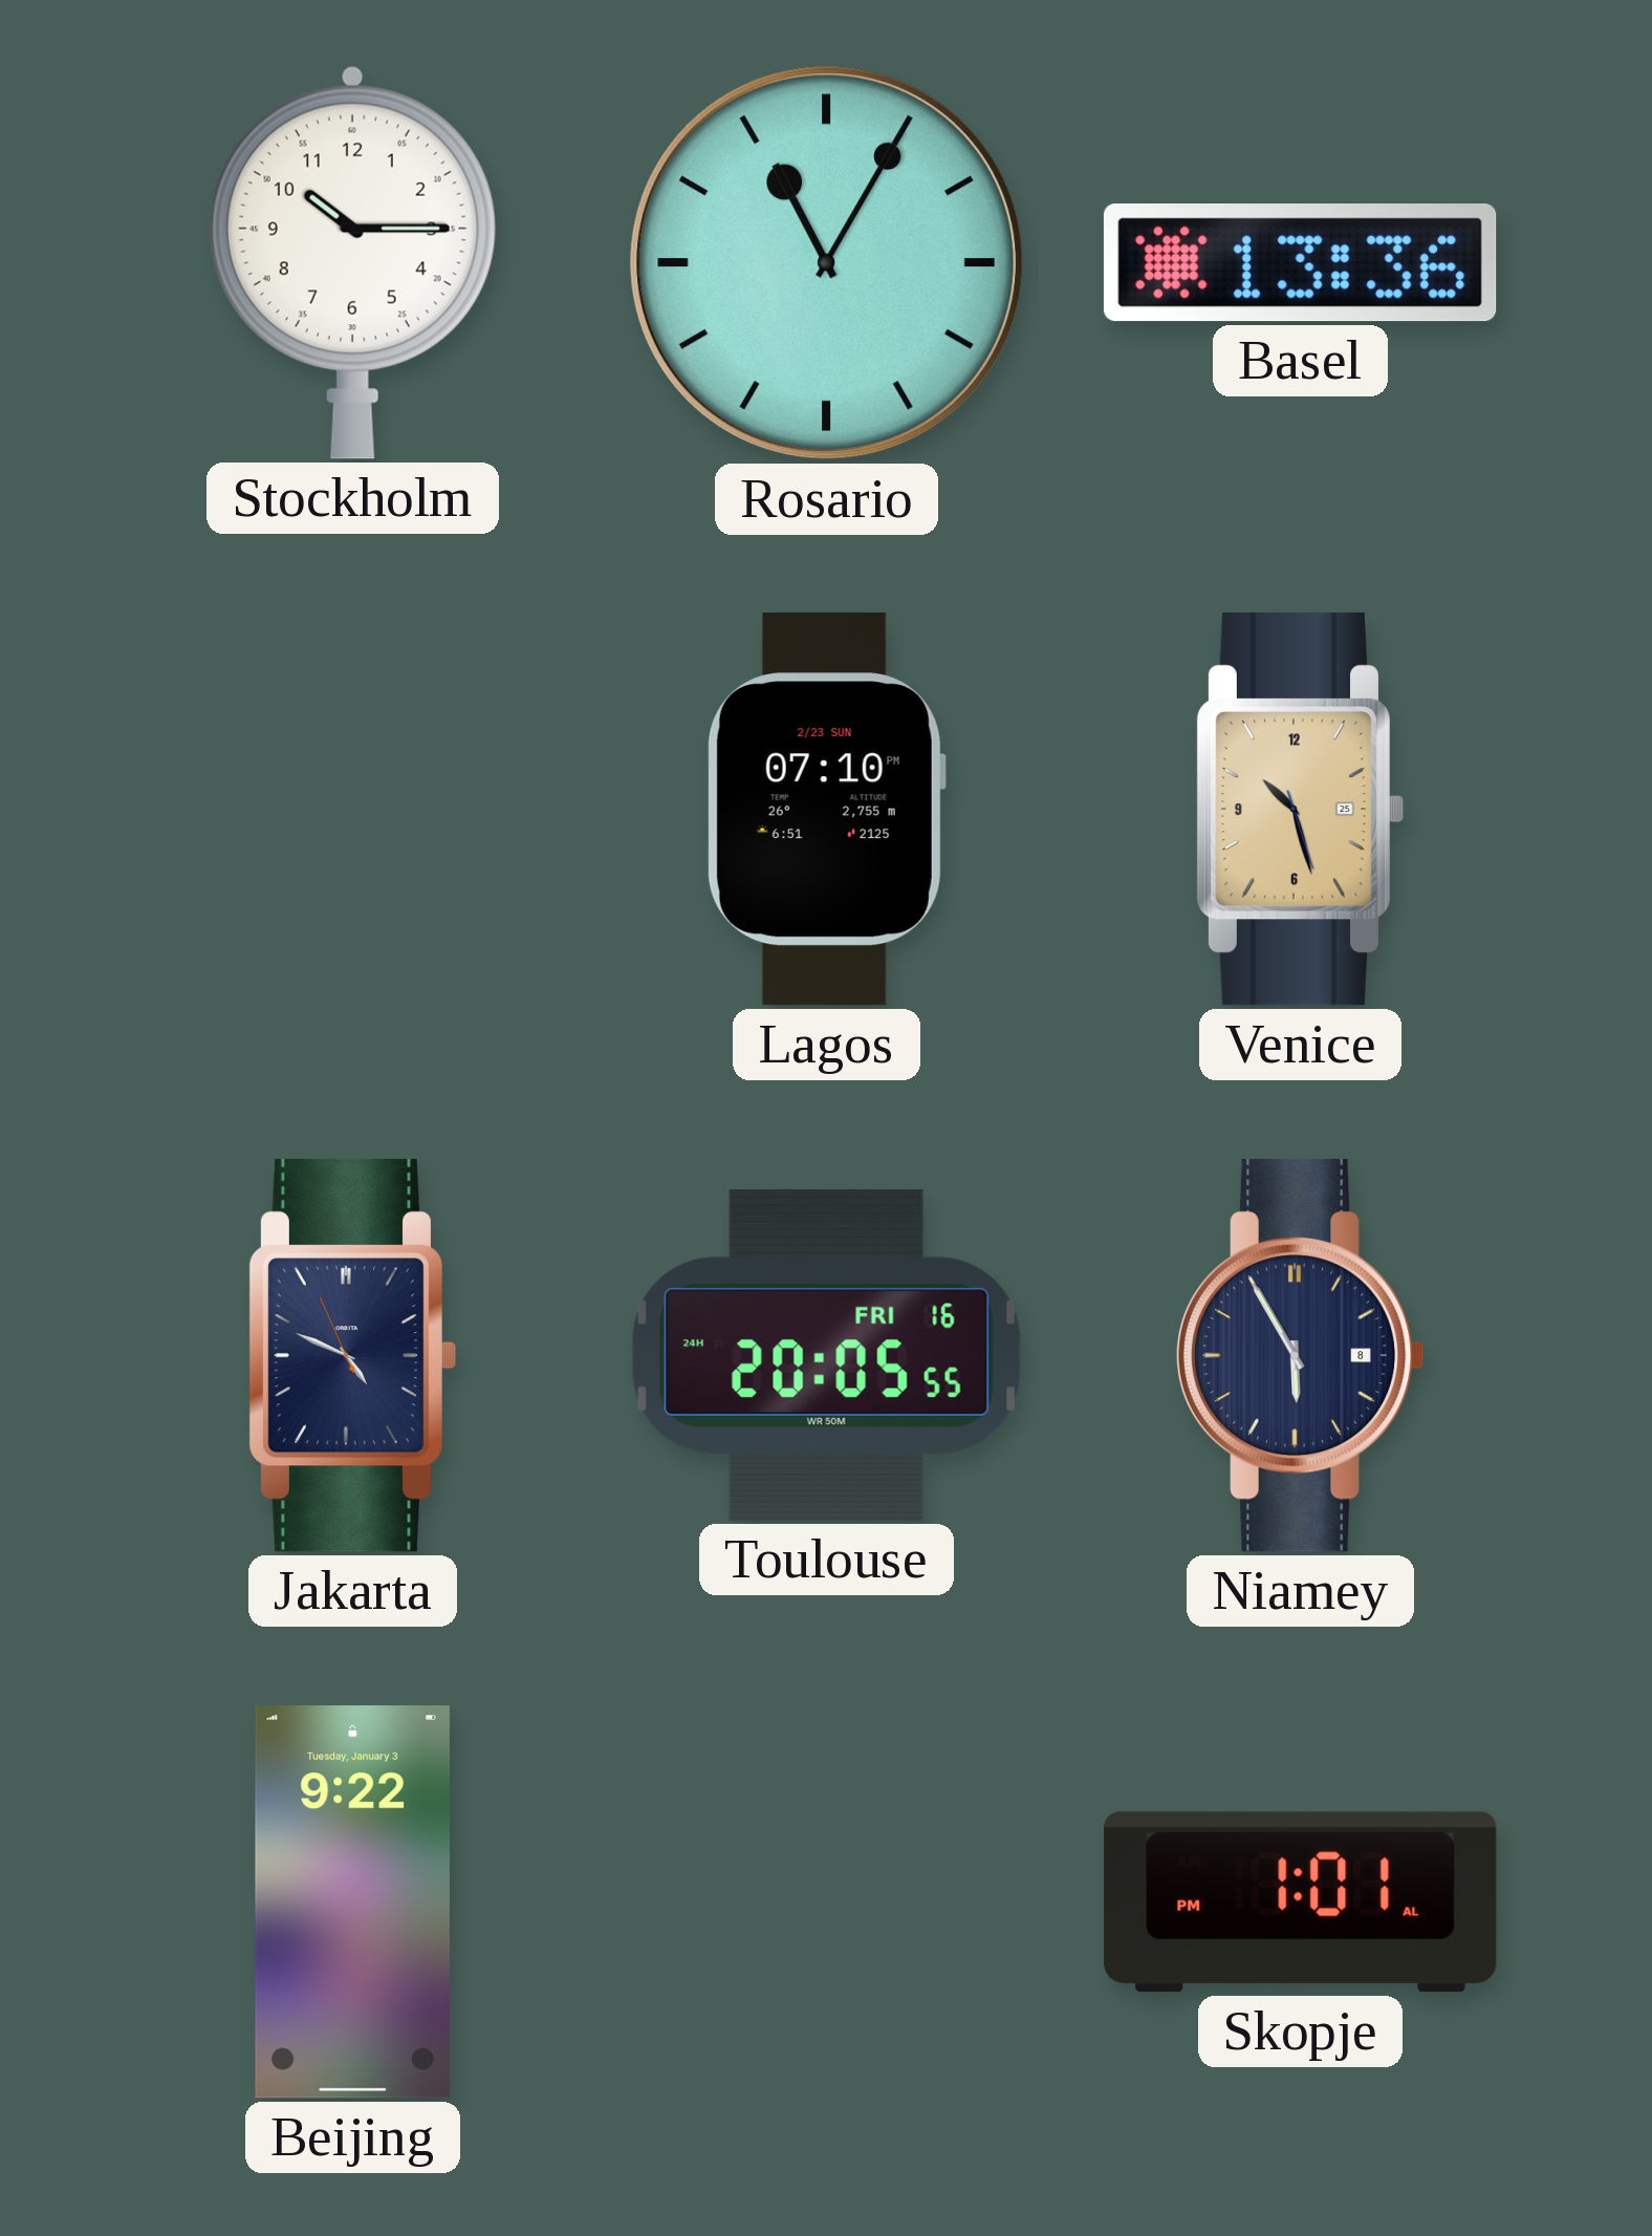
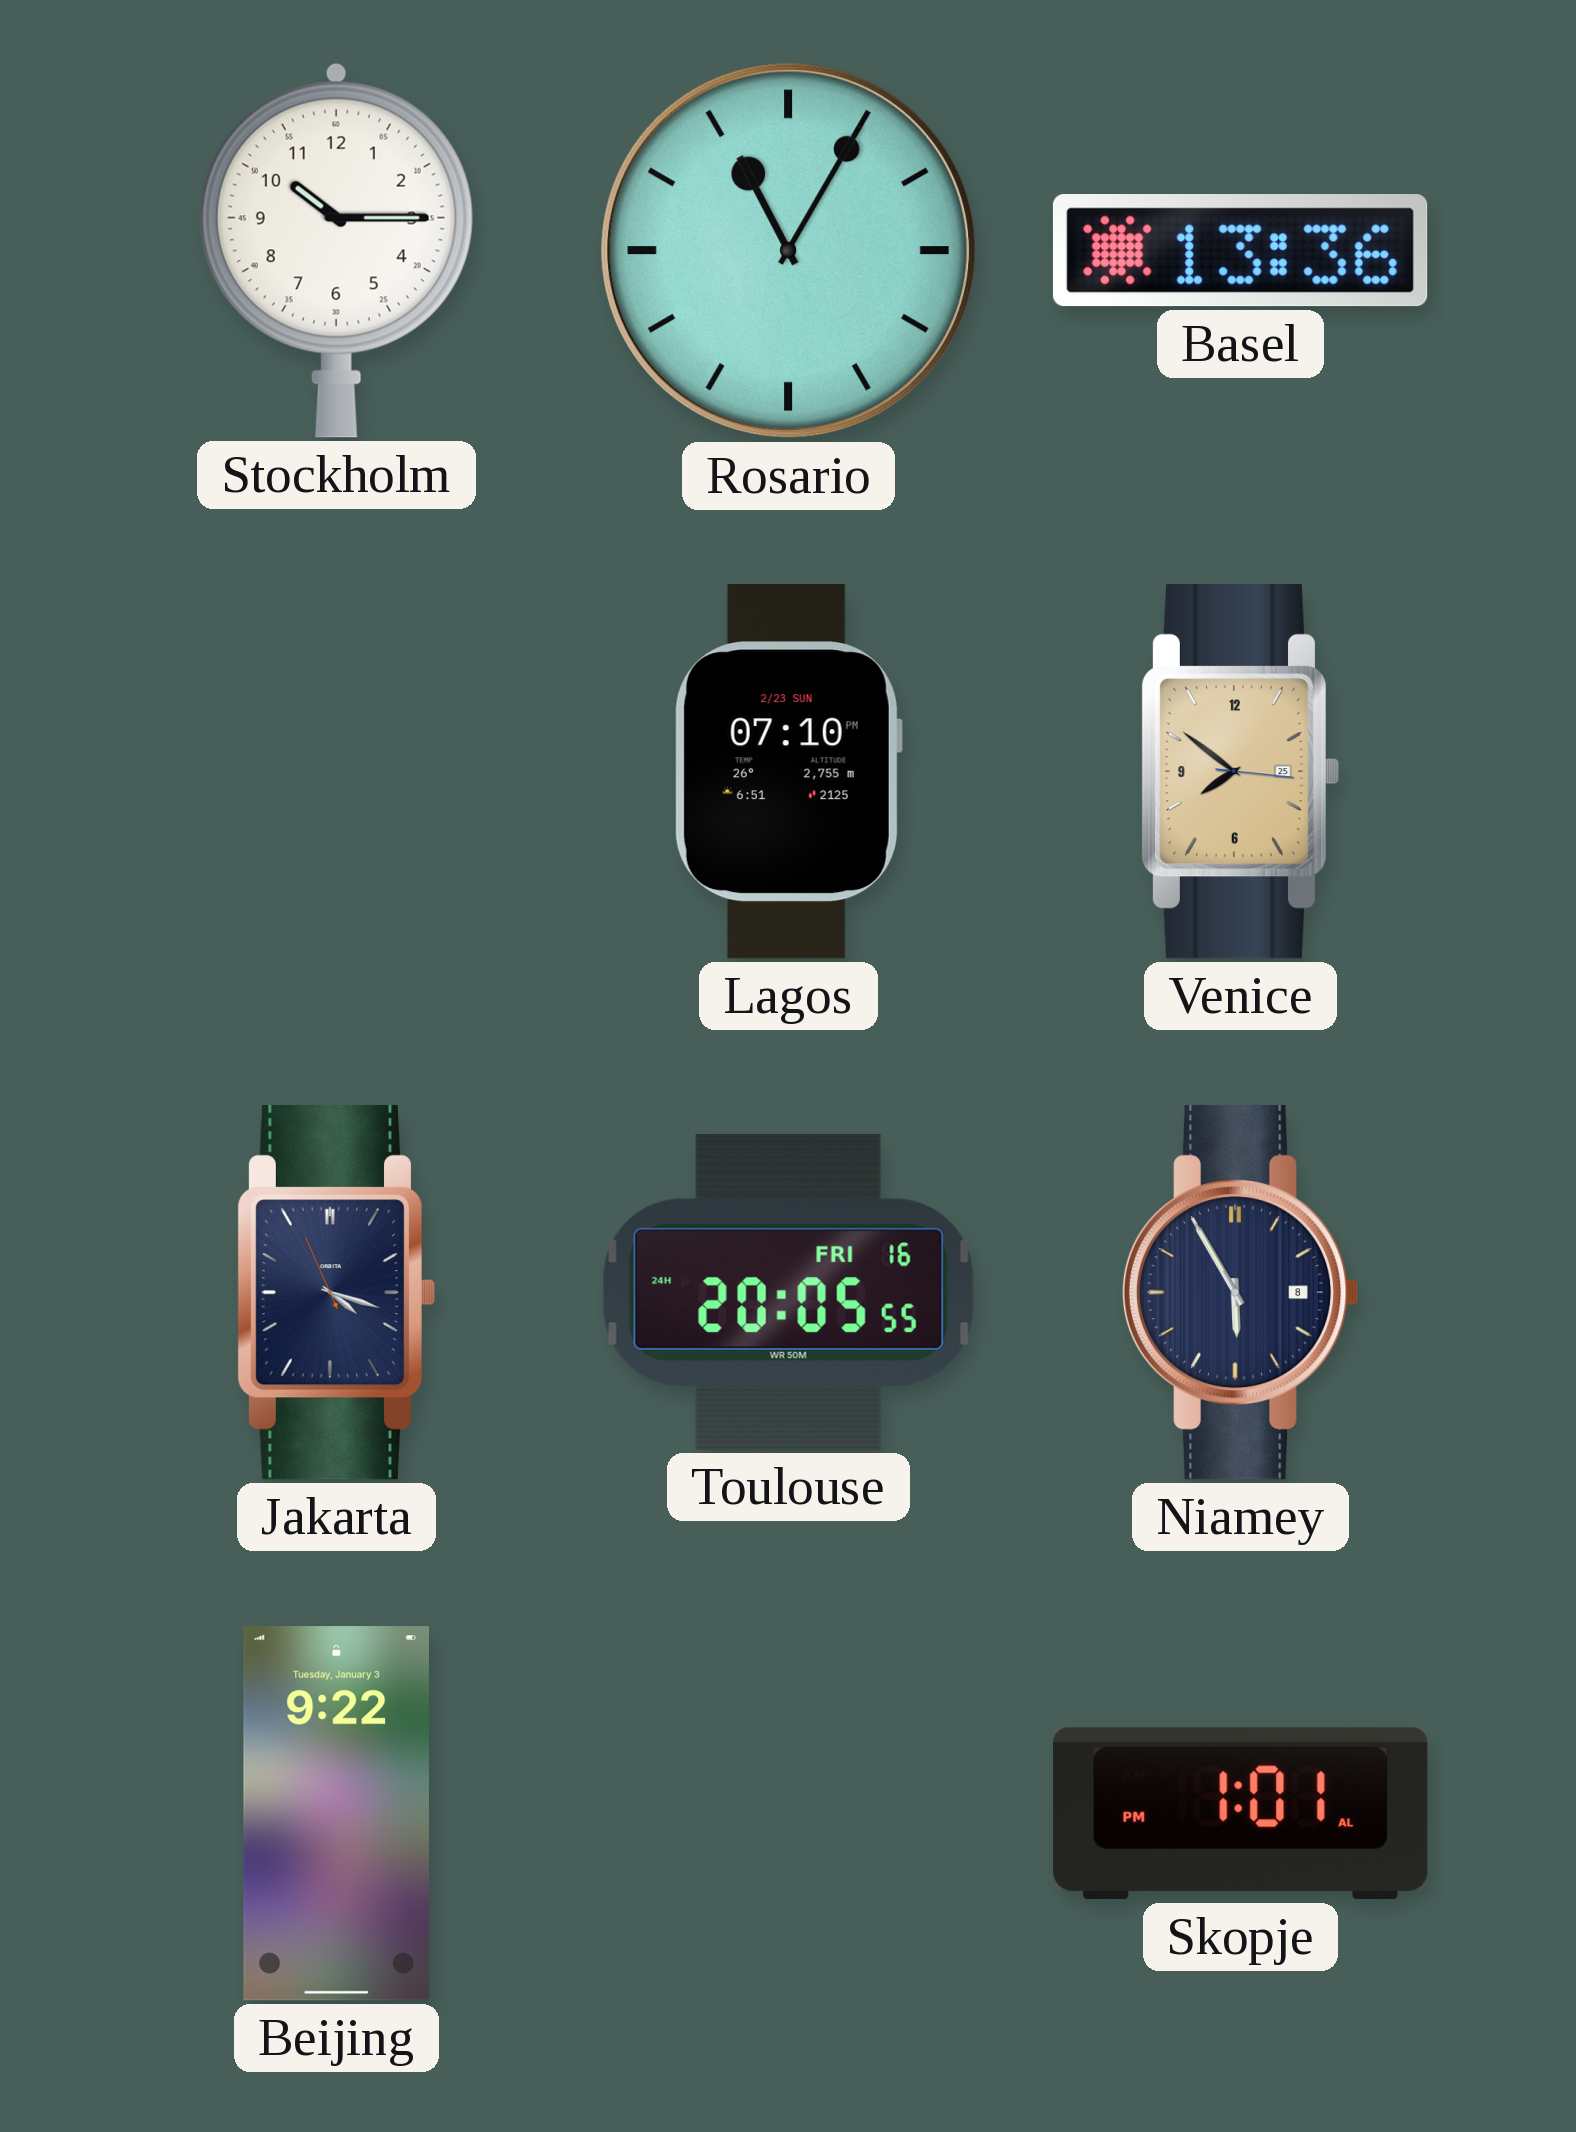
Venice: 10:27 -> 7:51
Jakarta: 4:48 -> 4:17
